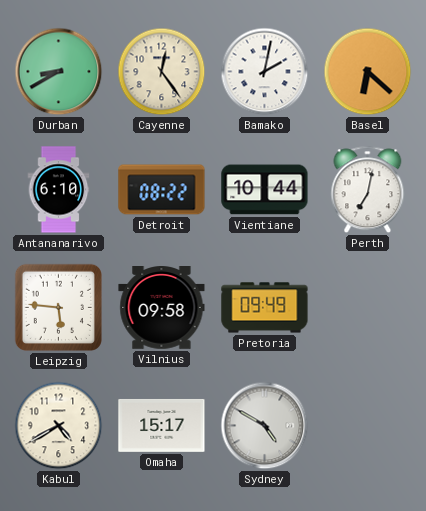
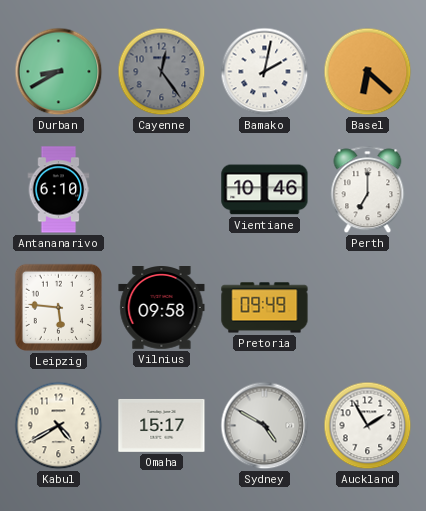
Cayenne dial: cream -> grey
Detroit: 08:22 -> none
Vientiane: 10:44 -> 10:46
Perth: 7:02 -> 7:00
Auckland: none -> 1:55
